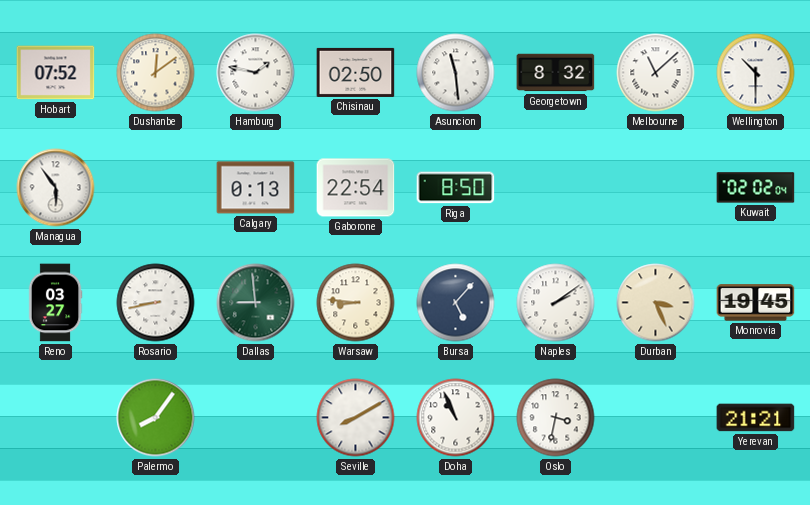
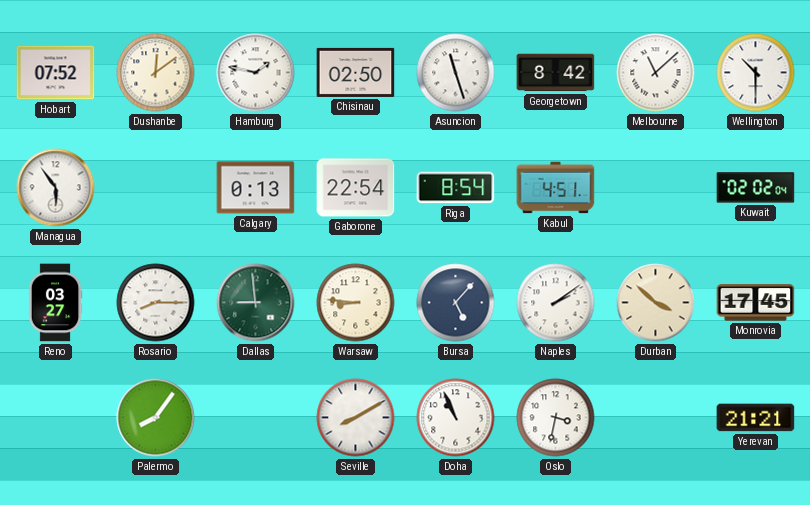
Asuncion: 11:29 -> 11:27
Georgetown: 8:32 -> 8:42
Riga: 8:50 -> 8:54
Kabul: none -> 4:51
Rosario: 8:43 -> 8:15
Durban: 3:26 -> 3:52
Monrovia: 19:45 -> 17:45
